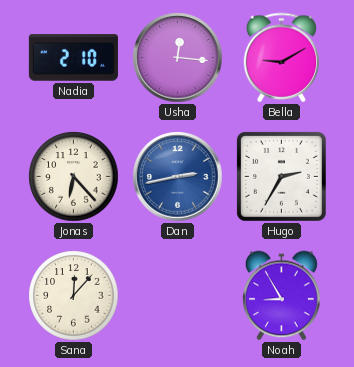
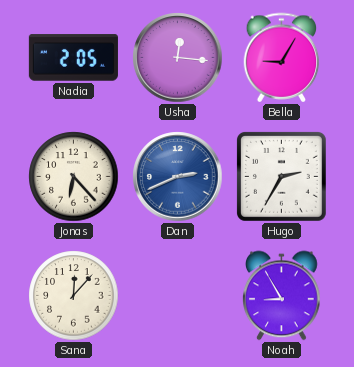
Nadia: 2:10 -> 2:05
Bella: 9:10 -> 9:05
Dan: 2:43 -> 2:41
